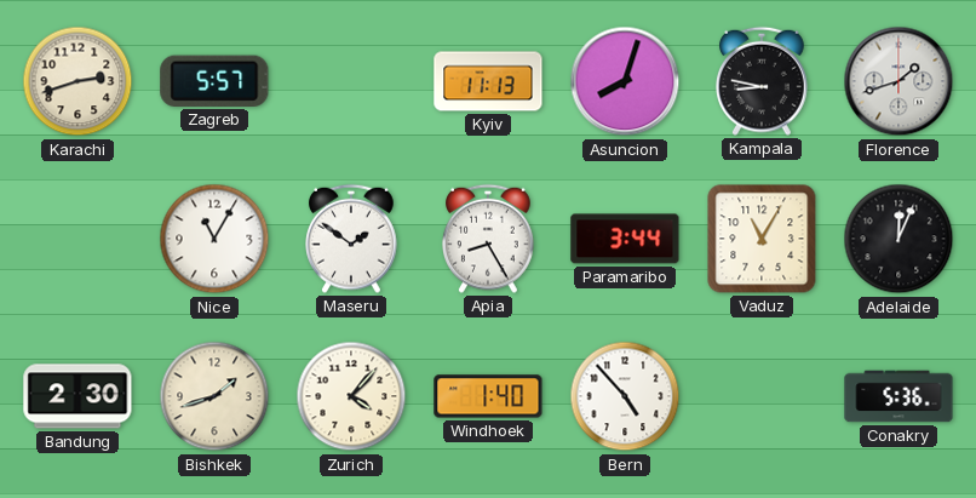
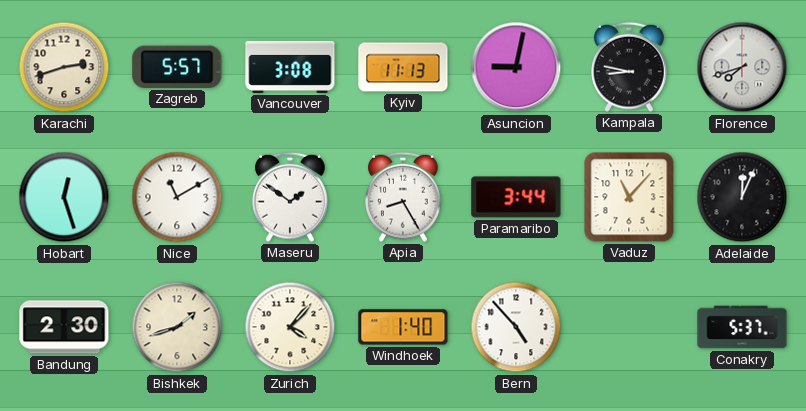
Vancouver: none -> 3:08
Asuncion: 8:03 -> 9:02
Florence: 1:42 -> 7:42
Hobart: none -> 12:27
Nice: 11:05 -> 11:10
Vaduz: 11:05 -> 11:07
Conakry: 5:36 -> 5:37
